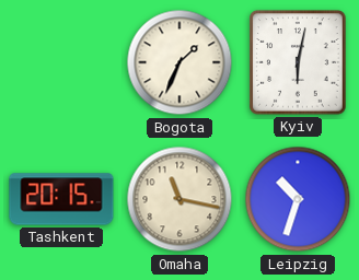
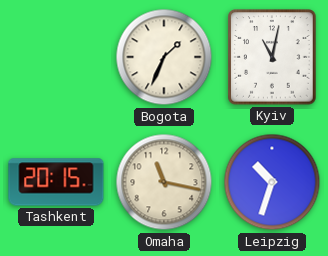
Kyiv: 6:02 -> 11:02
